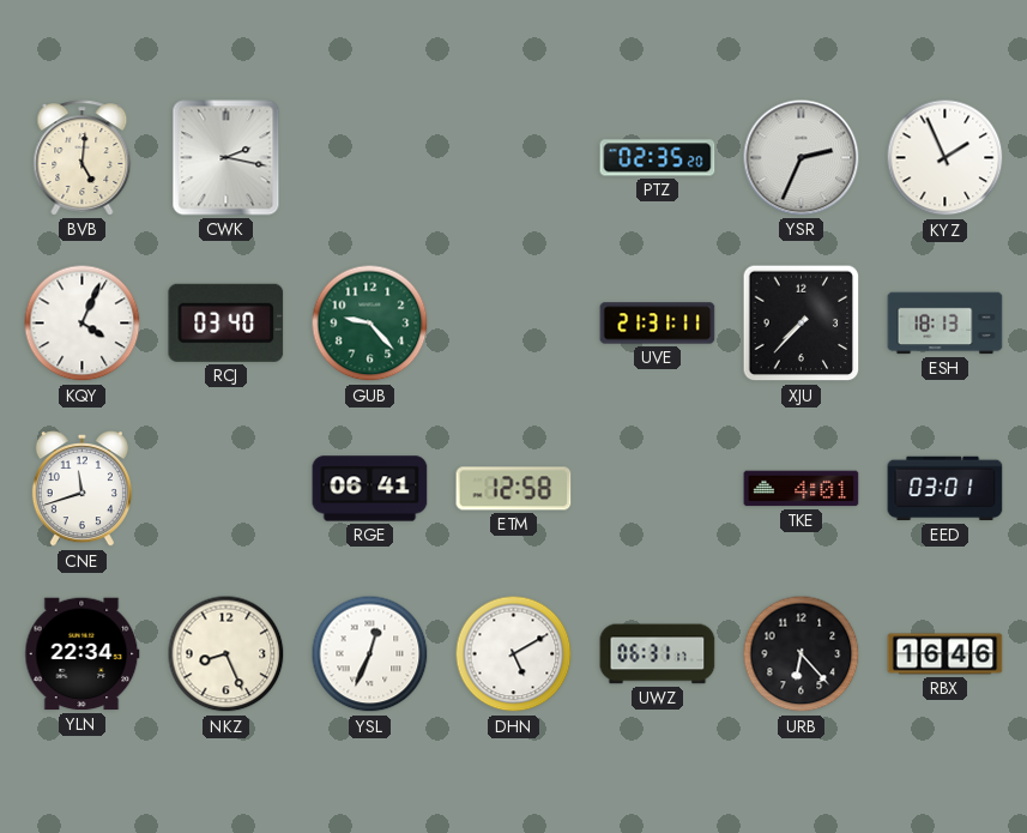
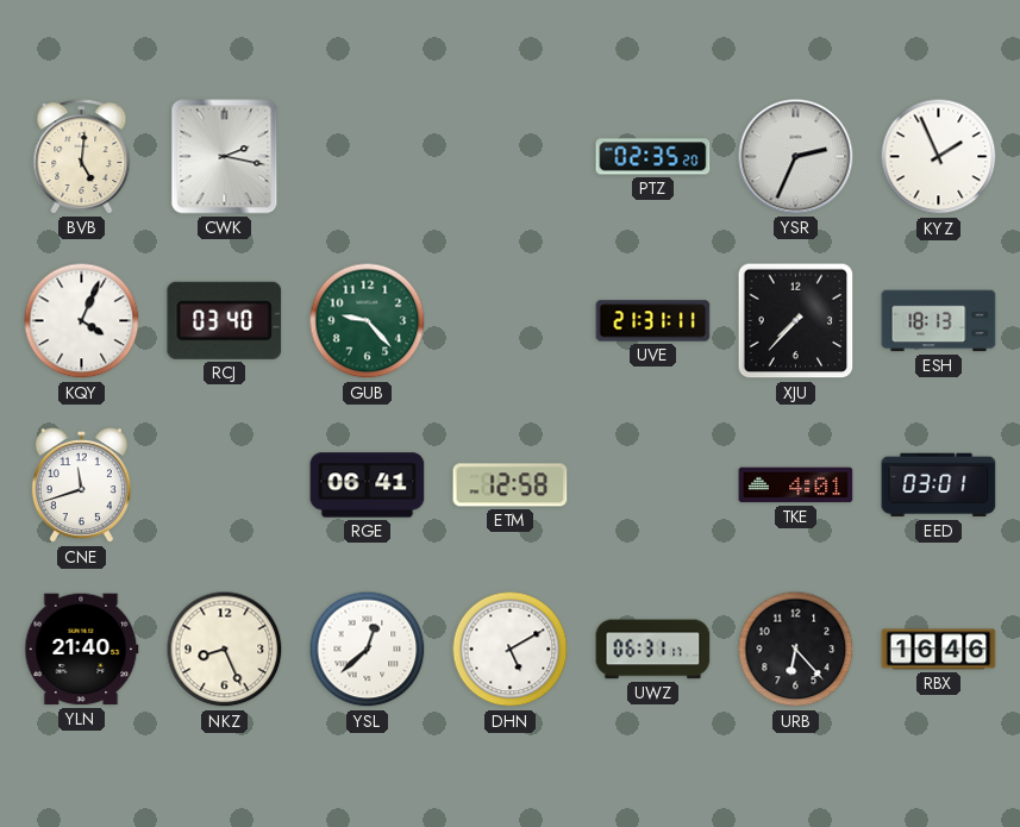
YLN: 22:34 -> 21:40
YSL: 12:34 -> 12:38
